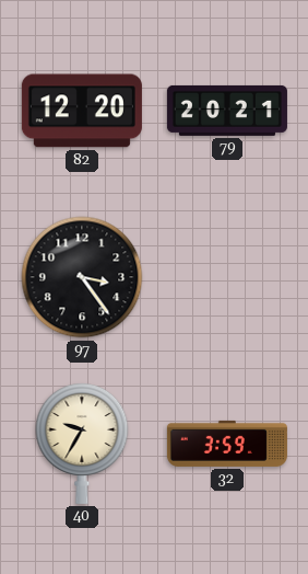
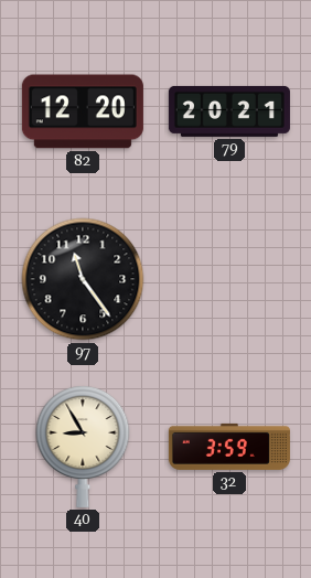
97: 3:24 -> 11:24
40: 9:35 -> 8:55
